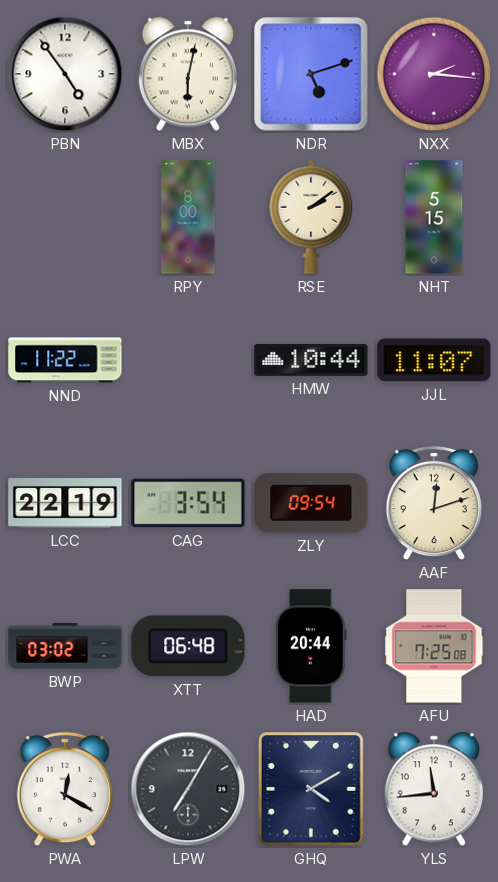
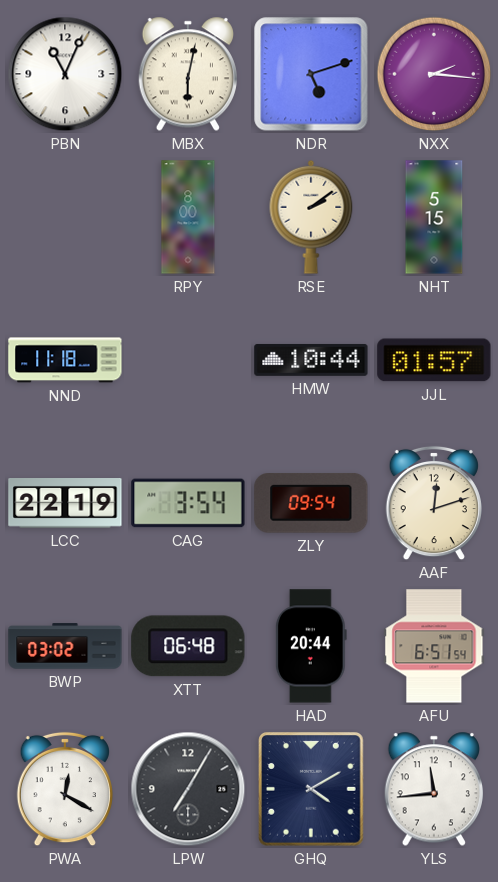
PBN: 4:54 -> 11:04
NND: 11:22 -> 11:18
JJL: 11:07 -> 01:57
AFU: 7:25 -> 6:51
